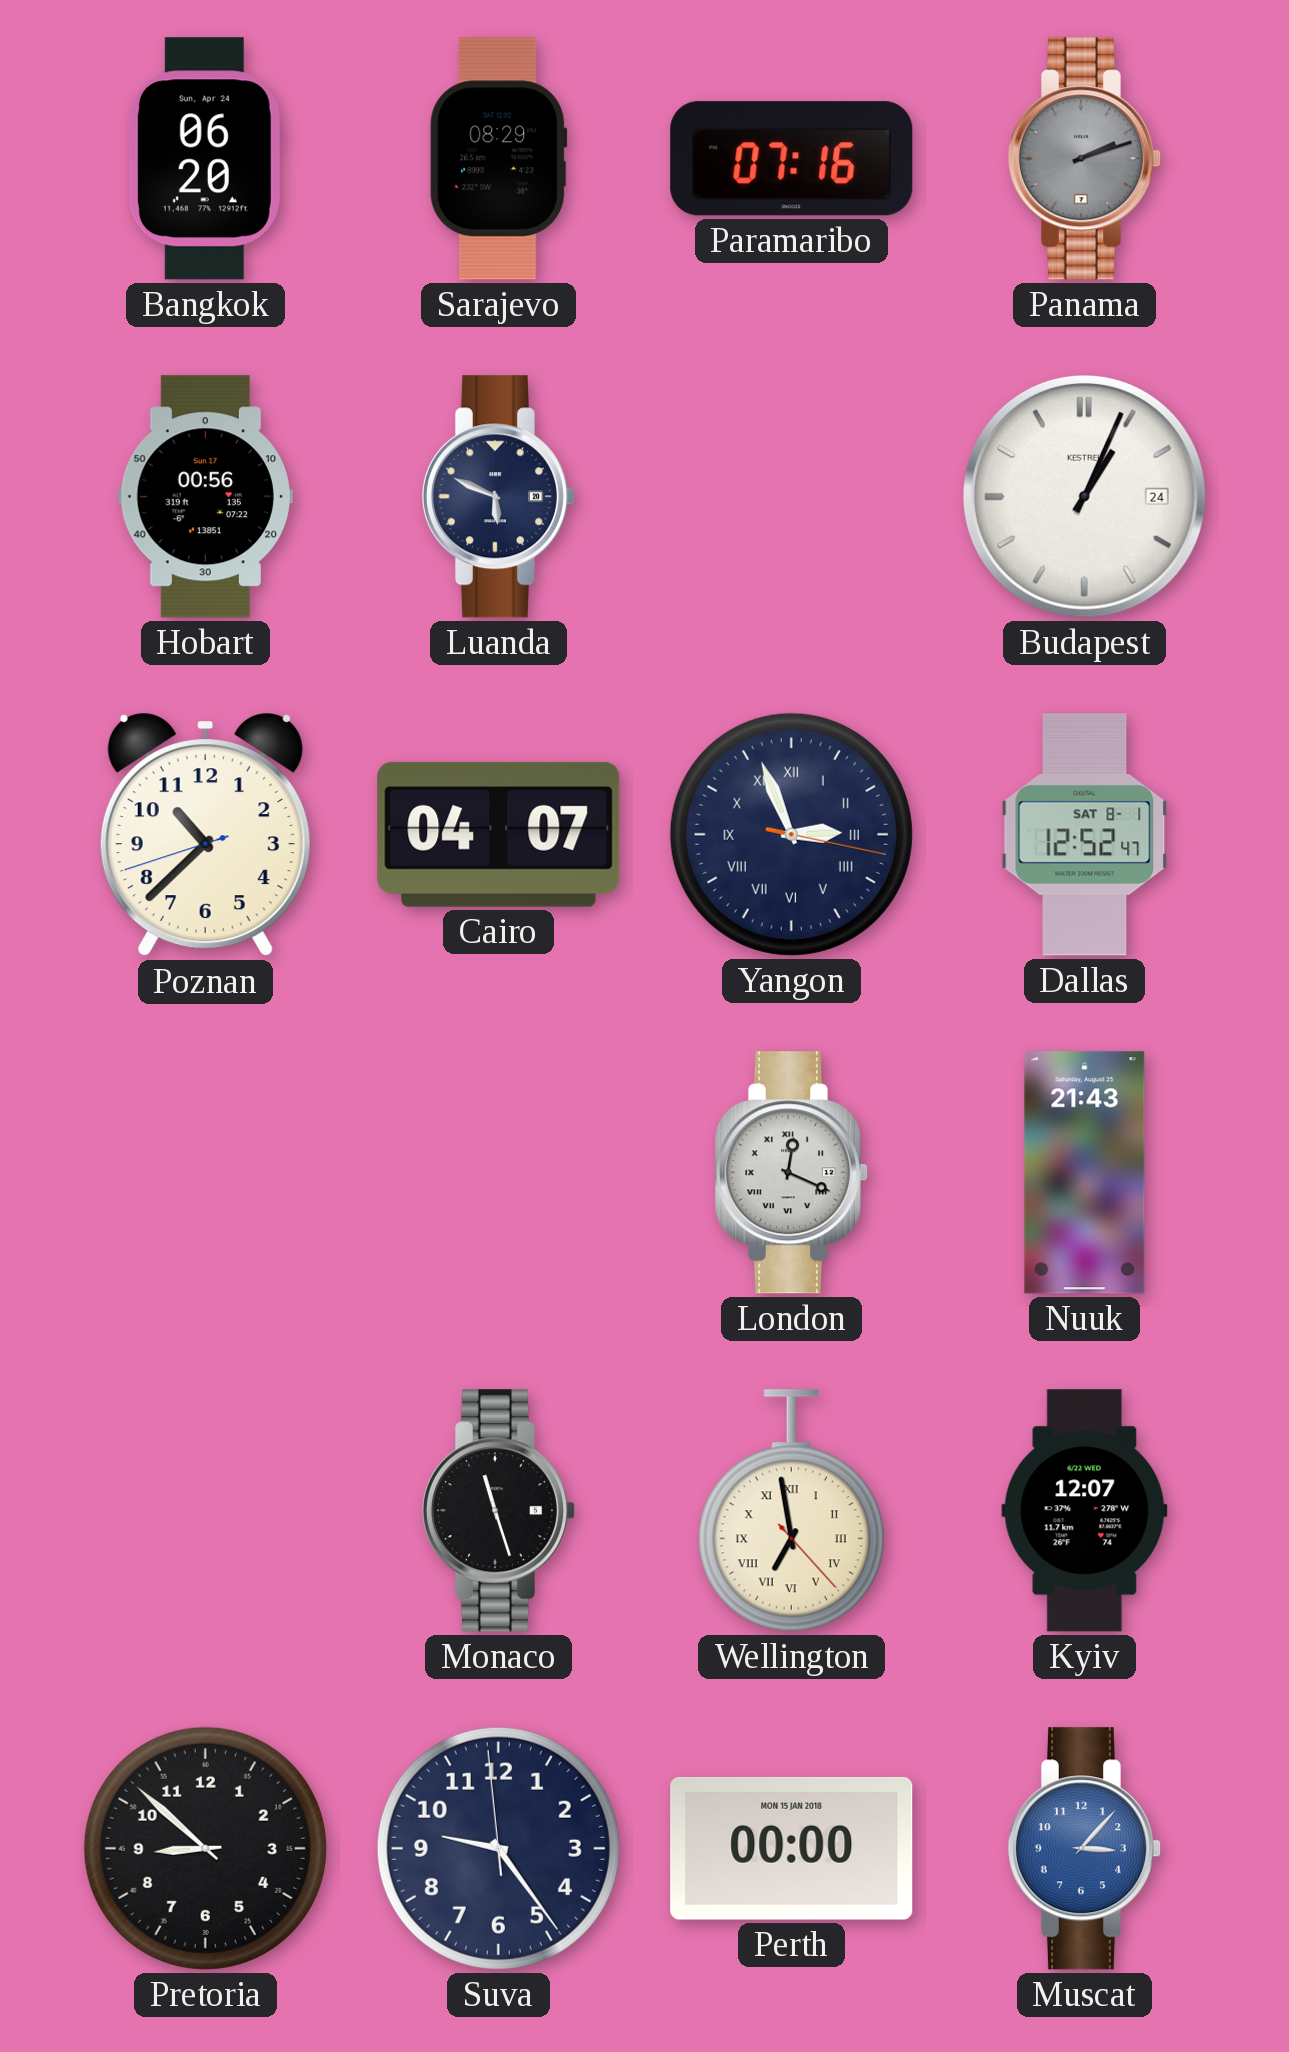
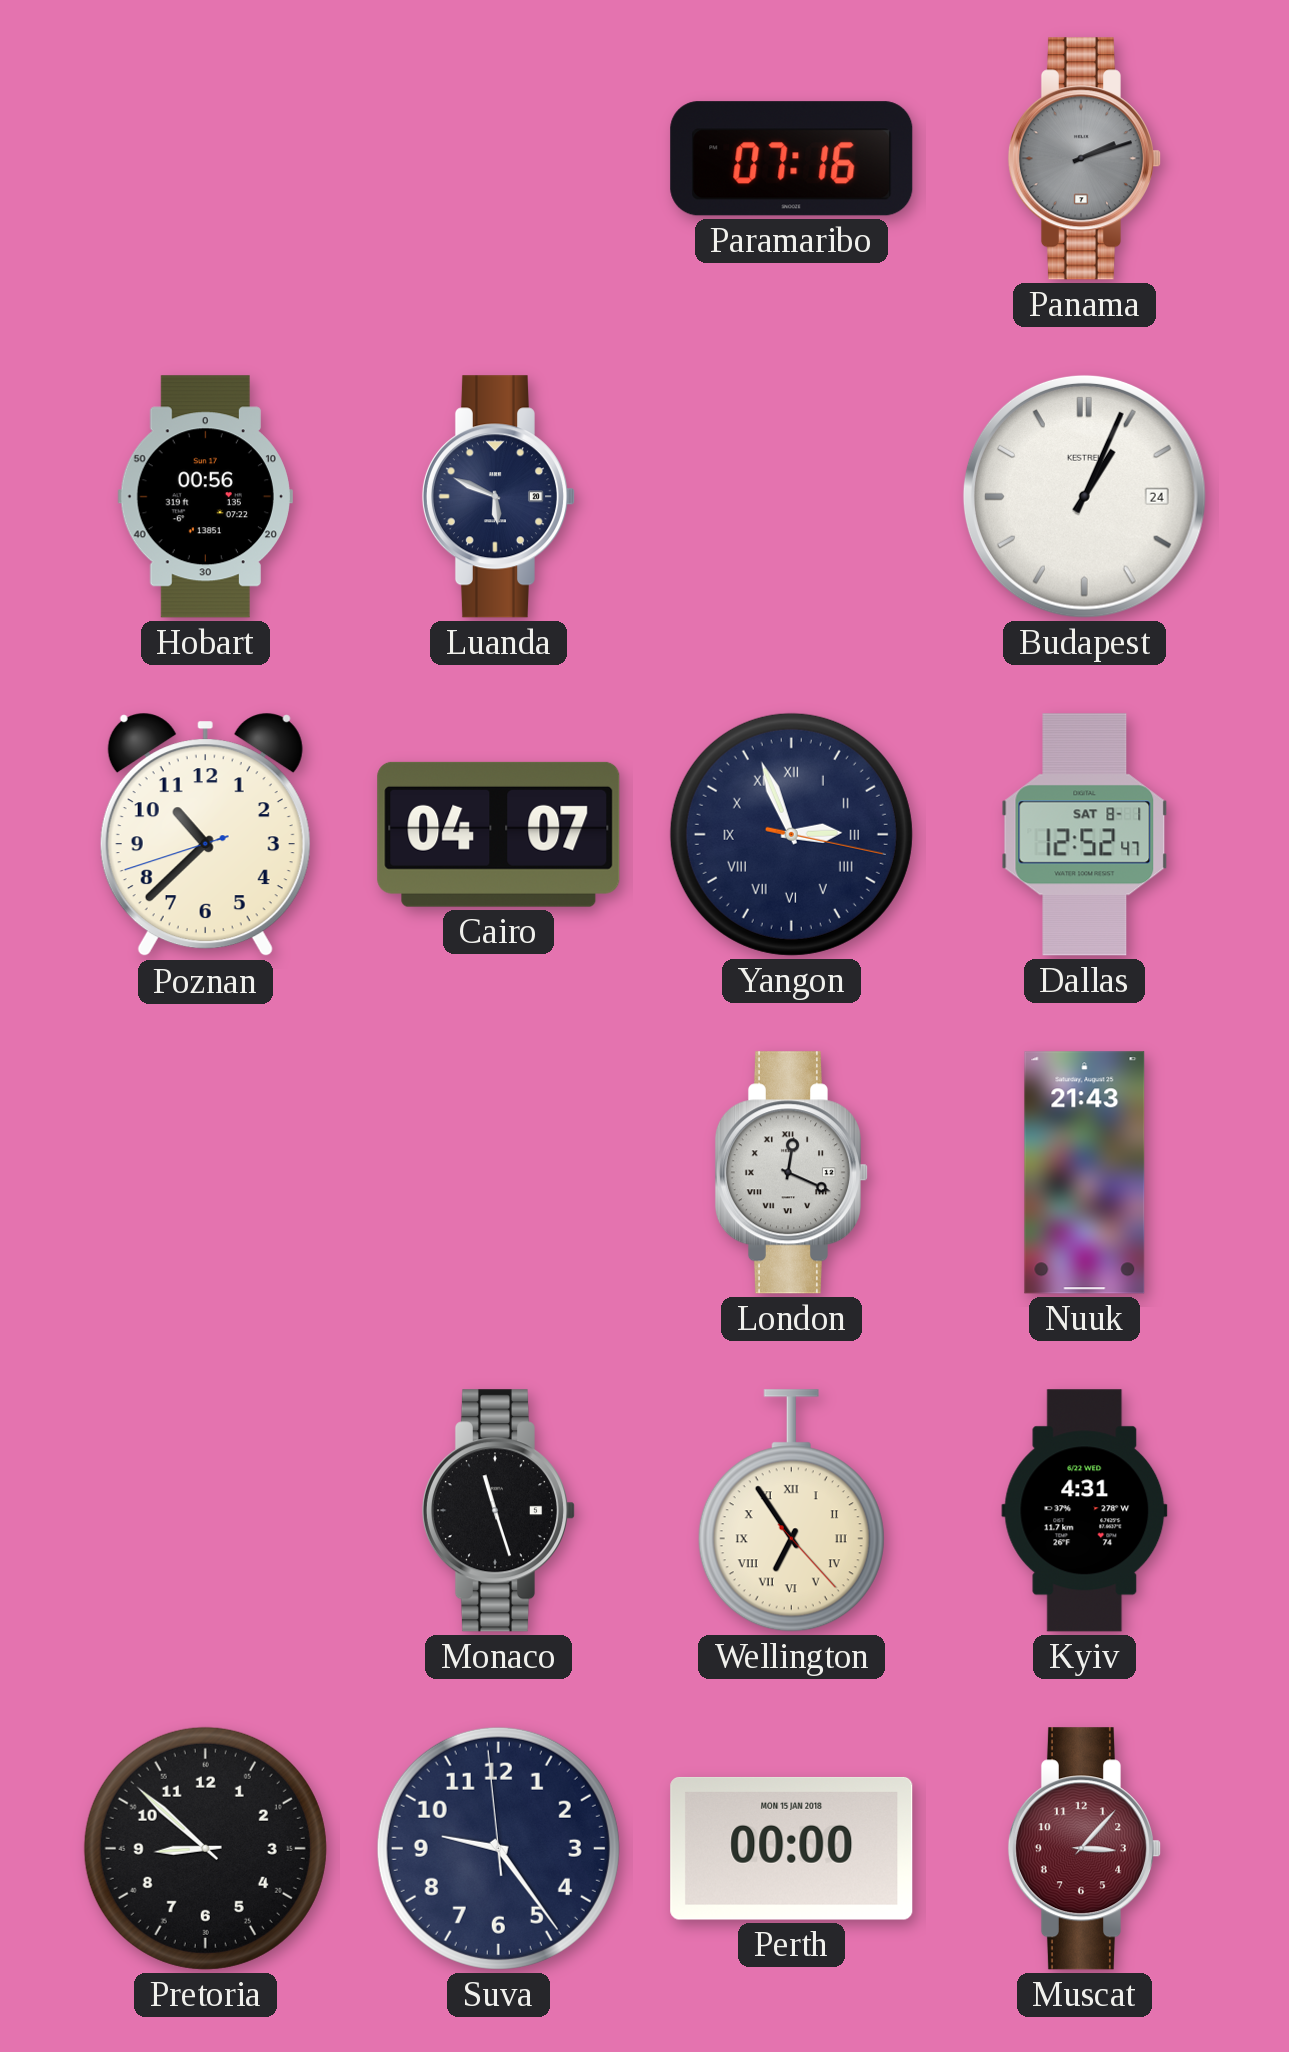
Bangkok: 06:20 -> none
Sarajevo: 08:29 -> none
Wellington: 6:58 -> 6:54
Kyiv: 12:07 -> 4:31
Muscat dial: blue -> burgundy
